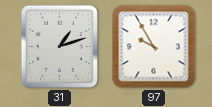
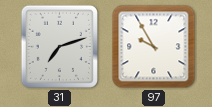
31: 1:12 -> 7:12
